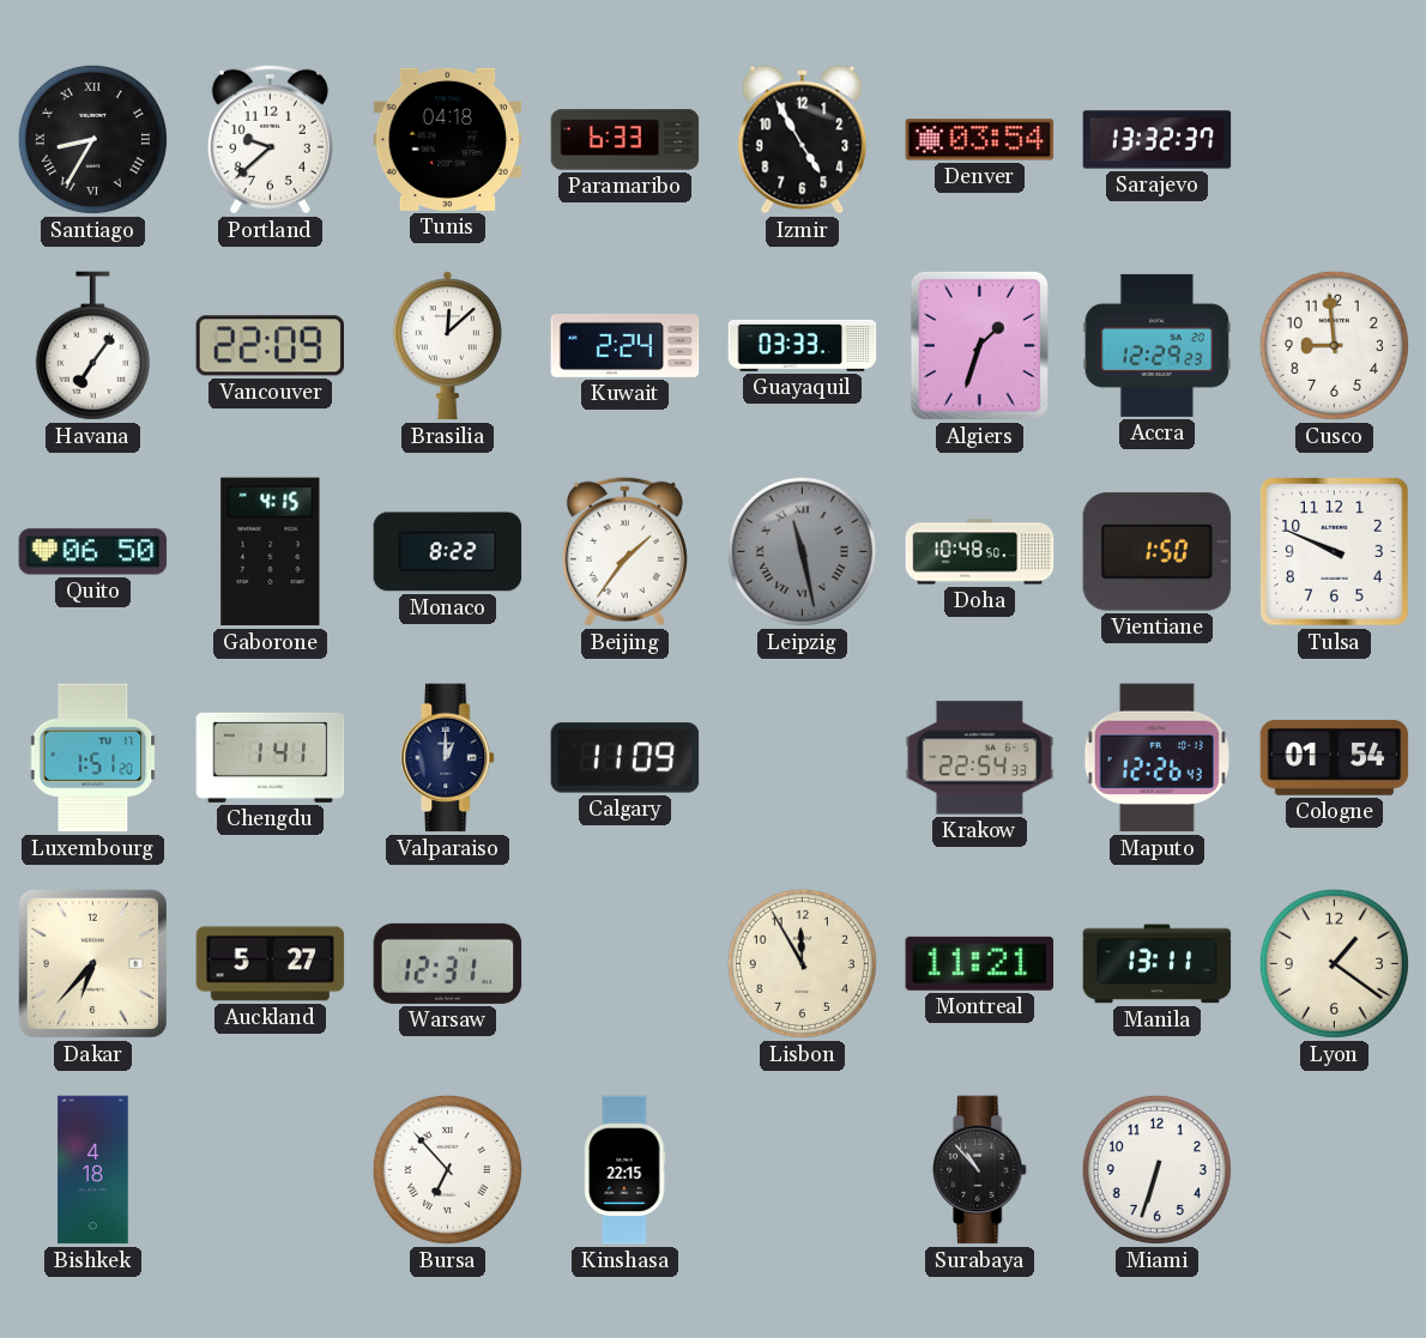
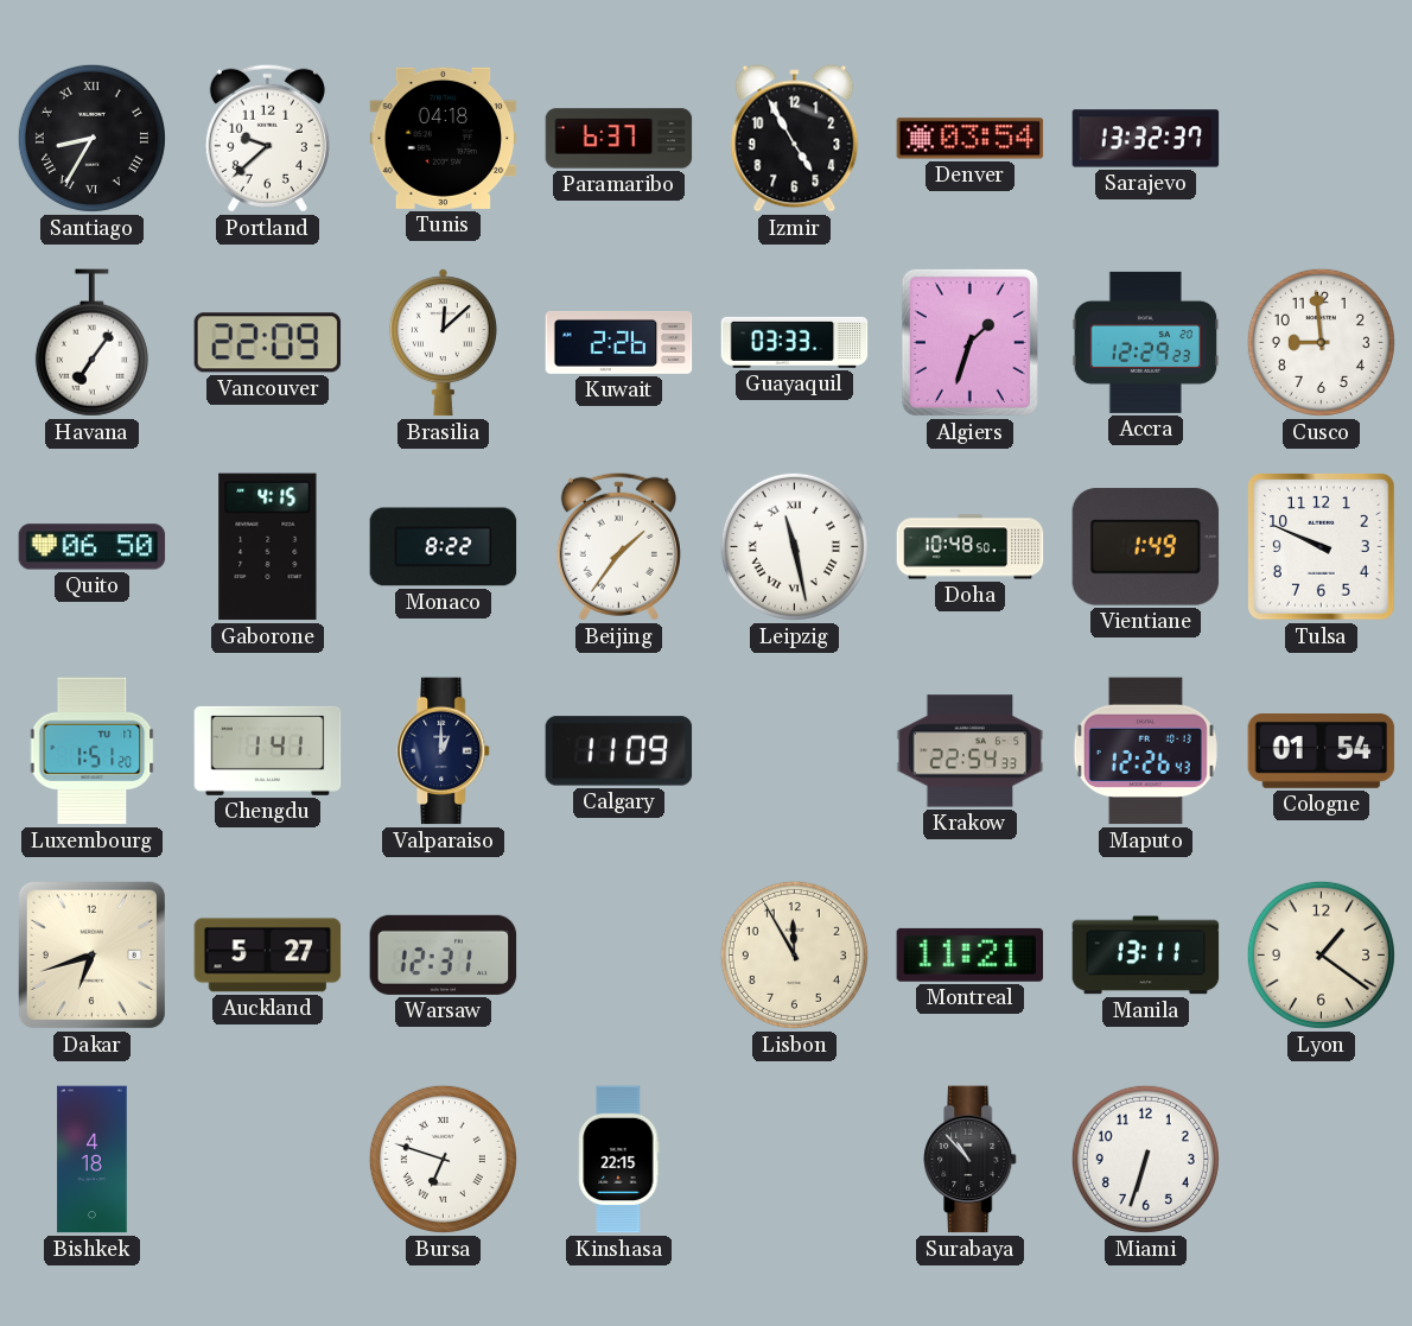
Paramaribo: 6:33 -> 6:37
Kuwait: 2:24 -> 2:26
Leipzig dial: grey -> white
Vientiane: 1:50 -> 1:49
Dakar: 6:37 -> 6:42
Bursa: 6:53 -> 6:48
